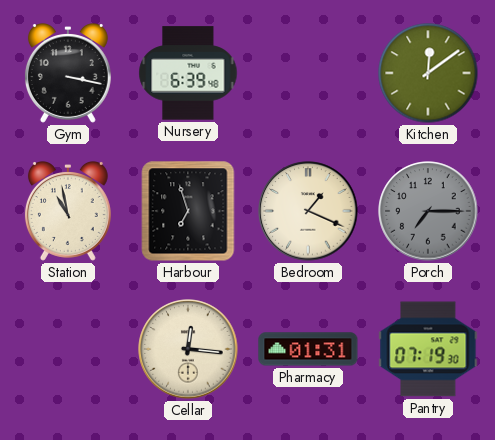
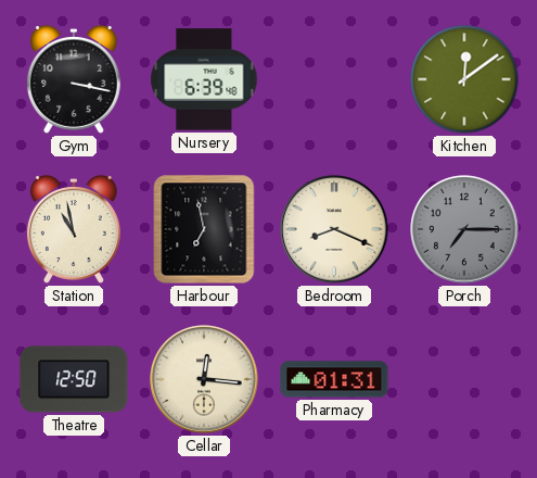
Harbour: 6:57 -> 6:58
Bedroom: 1:19 -> 8:19
Theatre: none -> 12:50
Pantry: 07:19 -> none
